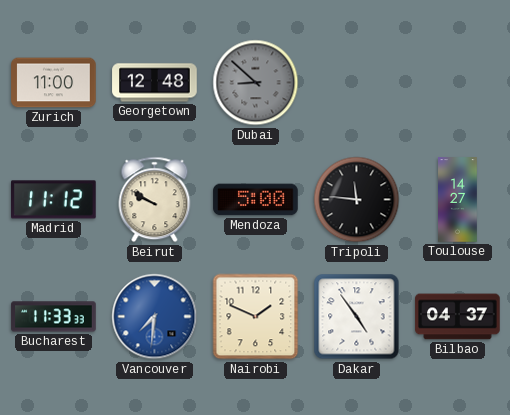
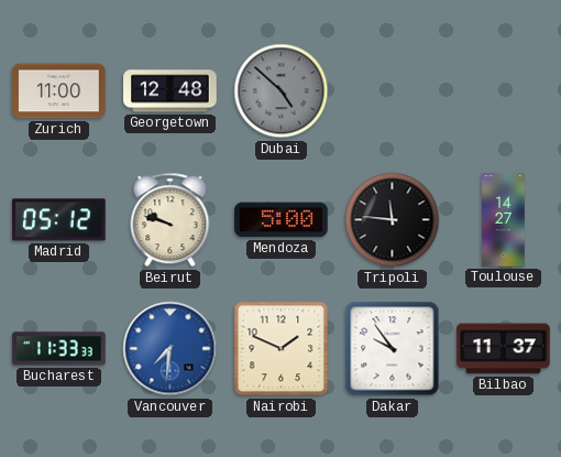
Dubai: 8:52 -> 4:52
Madrid: 11:12 -> 05:12
Beirut: 9:50 -> 9:48
Dakar: 4:54 -> 9:54
Bilbao: 04:37 -> 11:37
